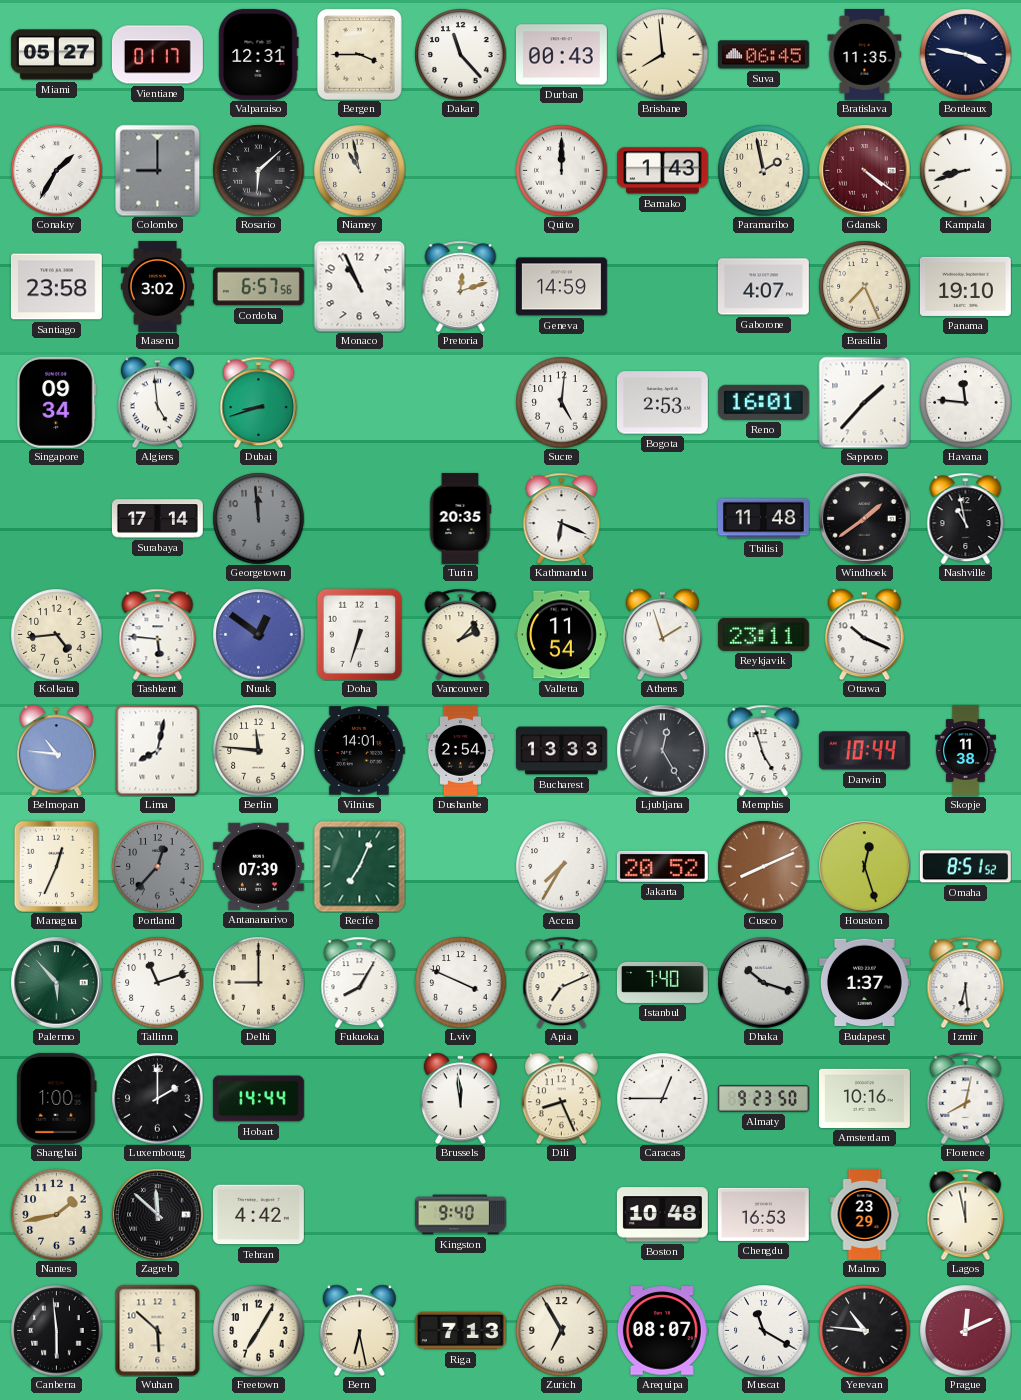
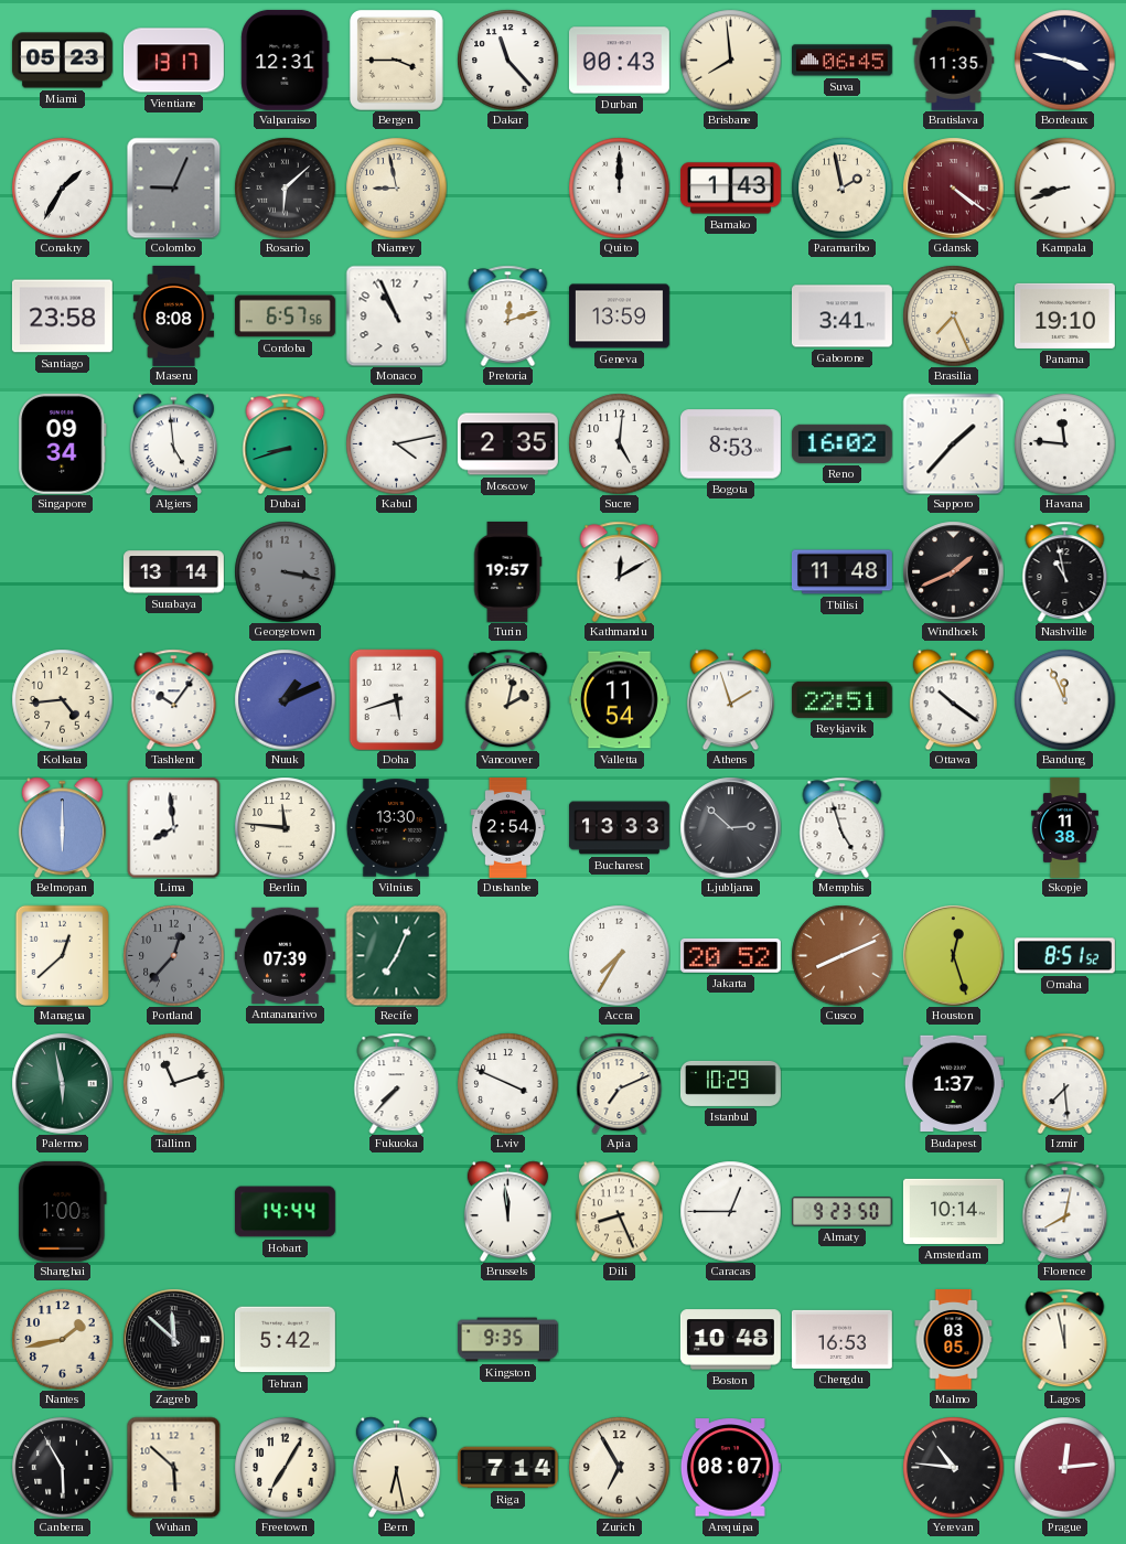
Miami: 05:27 -> 05:23
Vientiane: 01:17 -> 13:17
Colombo: 9:00 -> 9:04
Niamey: 10:58 -> 8:58
Maseru: 3:02 -> 8:08
Geneva: 14:59 -> 13:59
Gaborone: 4:07 -> 3:41
Kabul: none -> 4:13
Moscow: none -> 2:35
Bogota: 2:53 -> 8:53
Reno: 16:01 -> 16:02
Surabaya: 17:14 -> 13:14
Georgetown: 11:59 -> 3:17
Turin: 20:35 -> 19:57
Kathmandu: 6:19 -> 12:10
Windhoek: 1:39 -> 1:41
Tashkent: 5:46 -> 10:06
Nuuk: 12:51 -> 1:11
Doha: 6:33 -> 5:42
Vancouver: 2:07 -> 2:02
Reykjavik: 23:11 -> 22:51
Ottawa: 10:19 -> 10:21
Bandung: none -> 11:56
Belmopan: 10:46 -> 6:00
Lima: 8:02 -> 7:59
Vilnius: 14:01 -> 13:30
Ljubljana: 12:25 -> 2:52
Darwin: 10:44 -> none
Managua: 12:34 -> 12:38
Palermo: 5:53 -> 5:58
Delhi: 9:00 -> none
Fukuoka: 8:05 -> 7:37
Istanbul: 7:40 -> 10:29
Dhaka: 10:18 -> none
Izmir: 6:29 -> 7:29
Luxembourg: 2:00 -> none
Amsterdam: 10:16 -> 10:14
Tehran: 4:42 -> 5:42
Kingston: 9:40 -> 9:35
Malmo: 23:29 -> 03:05
Canberra: 5:59 -> 5:55
Riga: 7:13 -> 7:14
Muscat: 11:20 -> none
Prague: 12:11 -> 12:14
